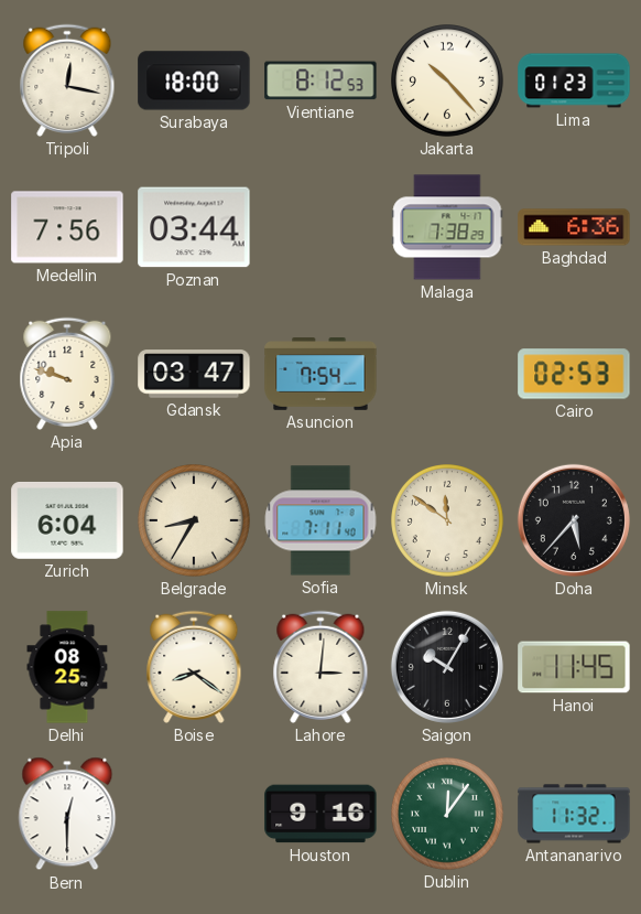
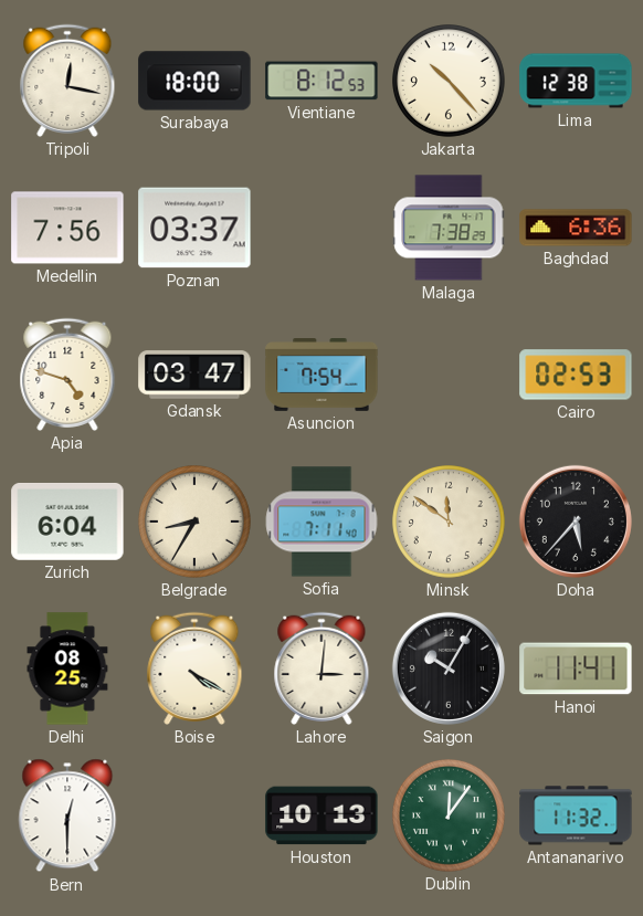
Lima: 01:23 -> 12:38
Poznan: 03:44 -> 03:37
Apia: 9:48 -> 4:48
Boise: 8:21 -> 4:20
Hanoi: 11:45 -> 11:41
Houston: 9:16 -> 10:13
